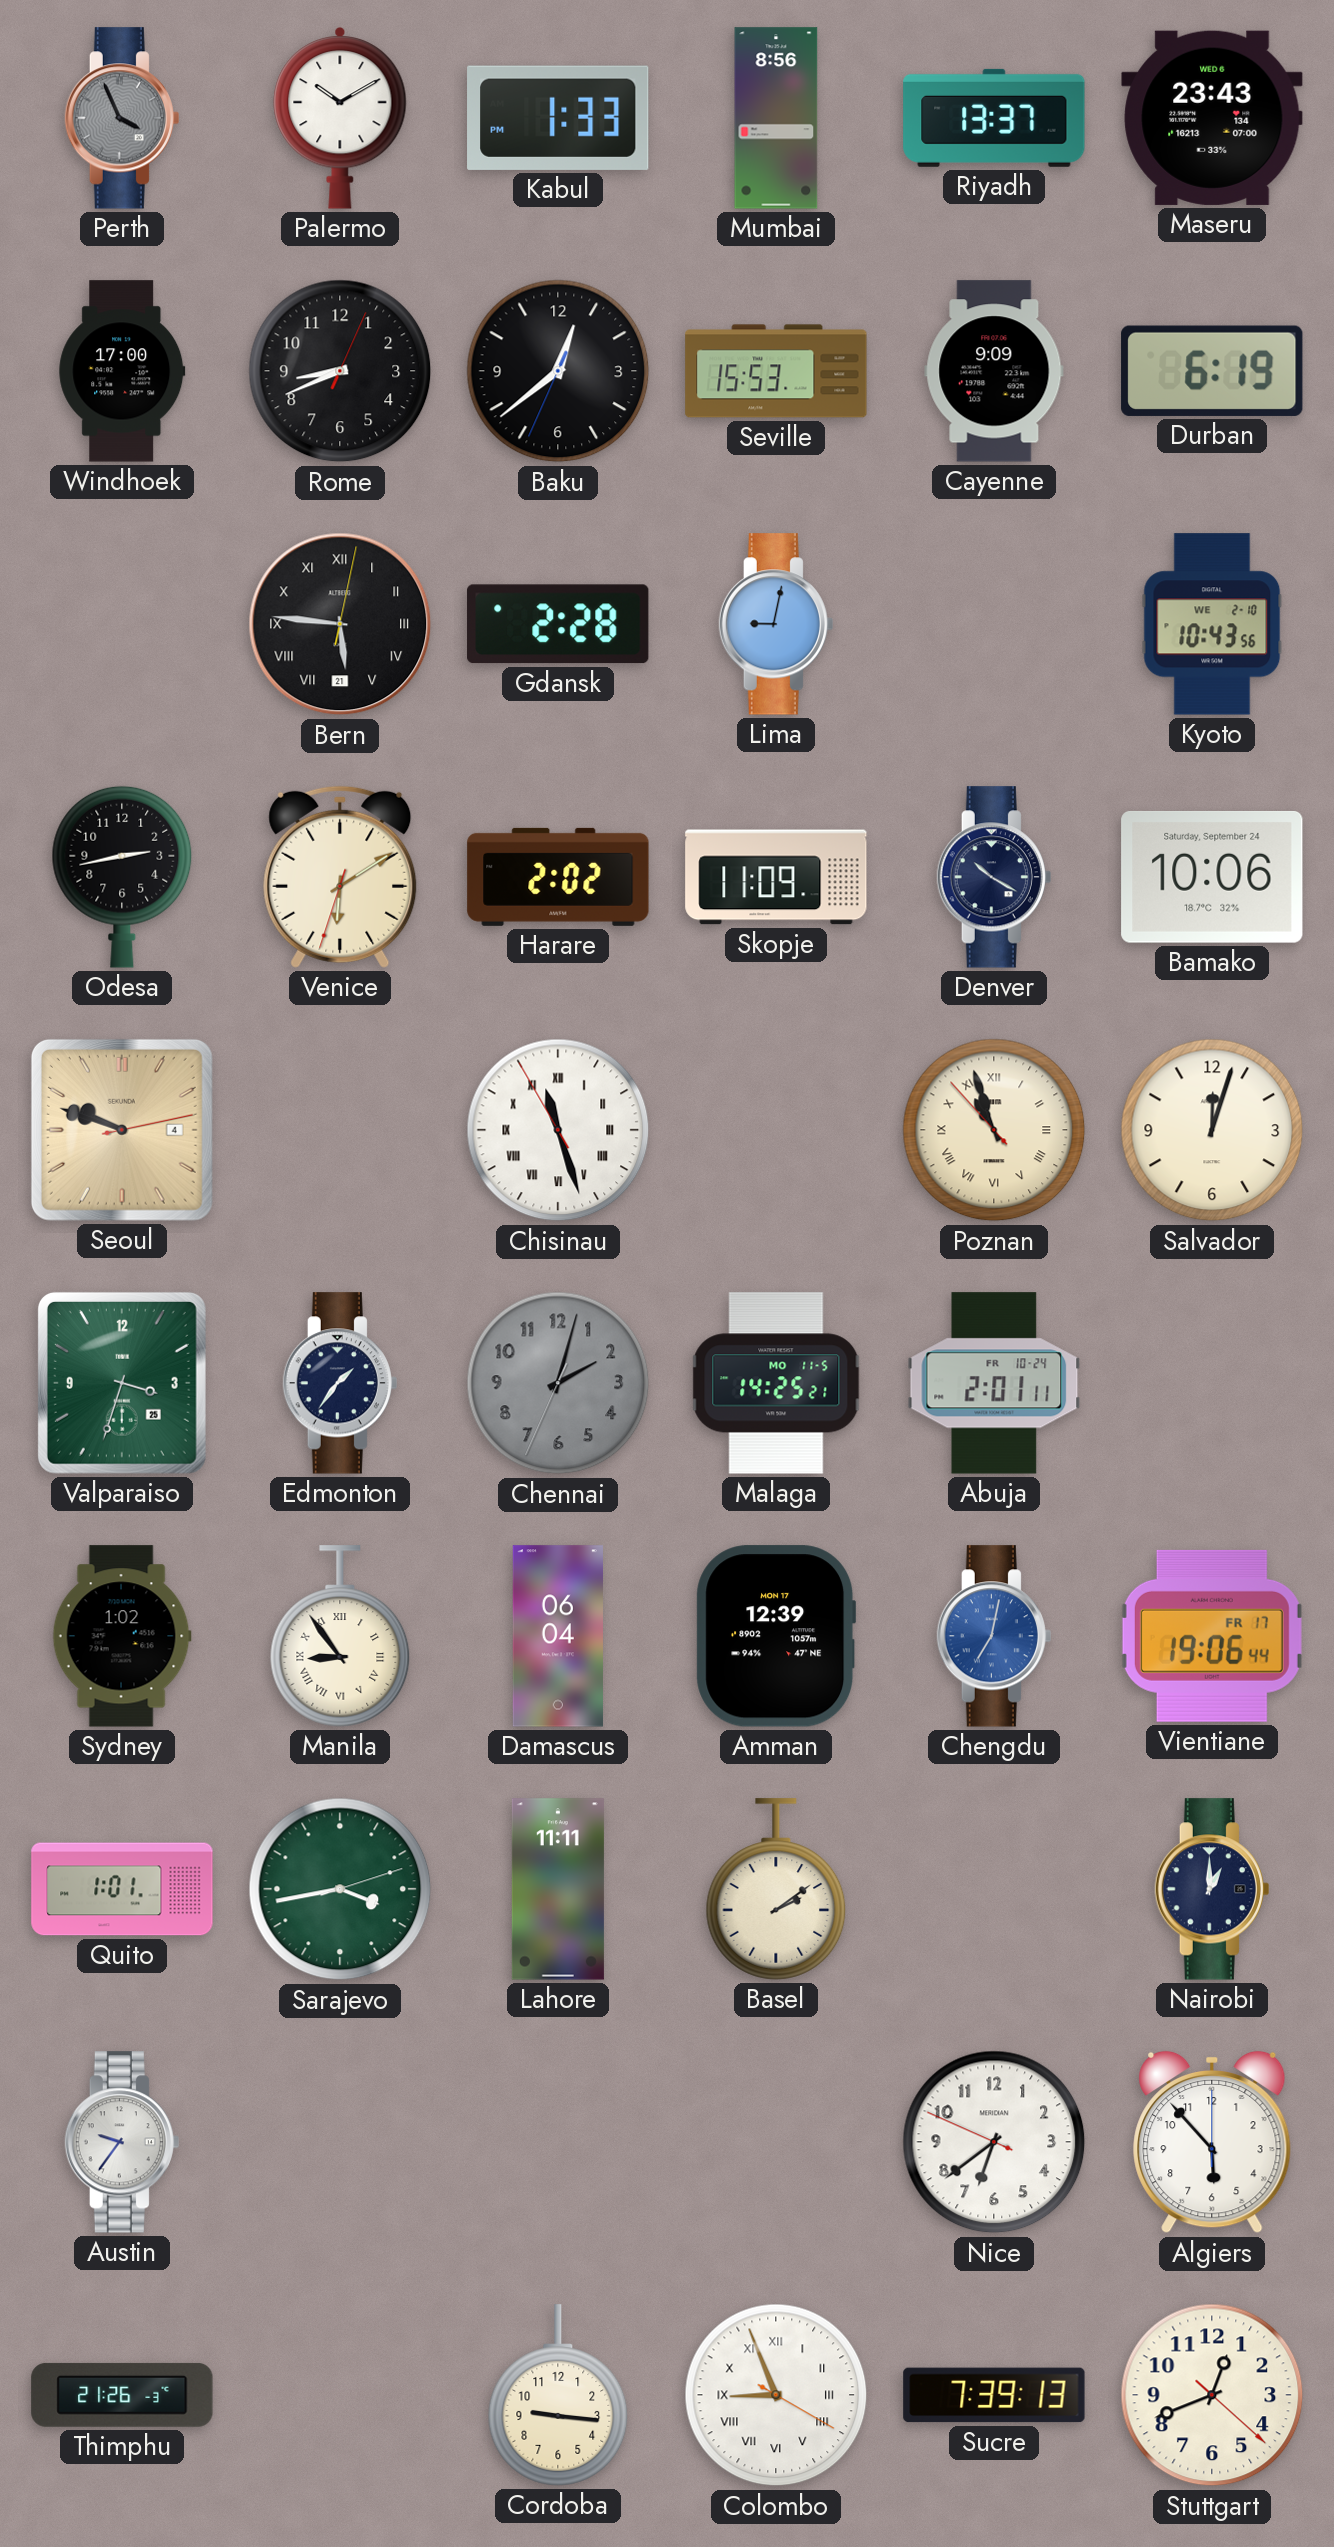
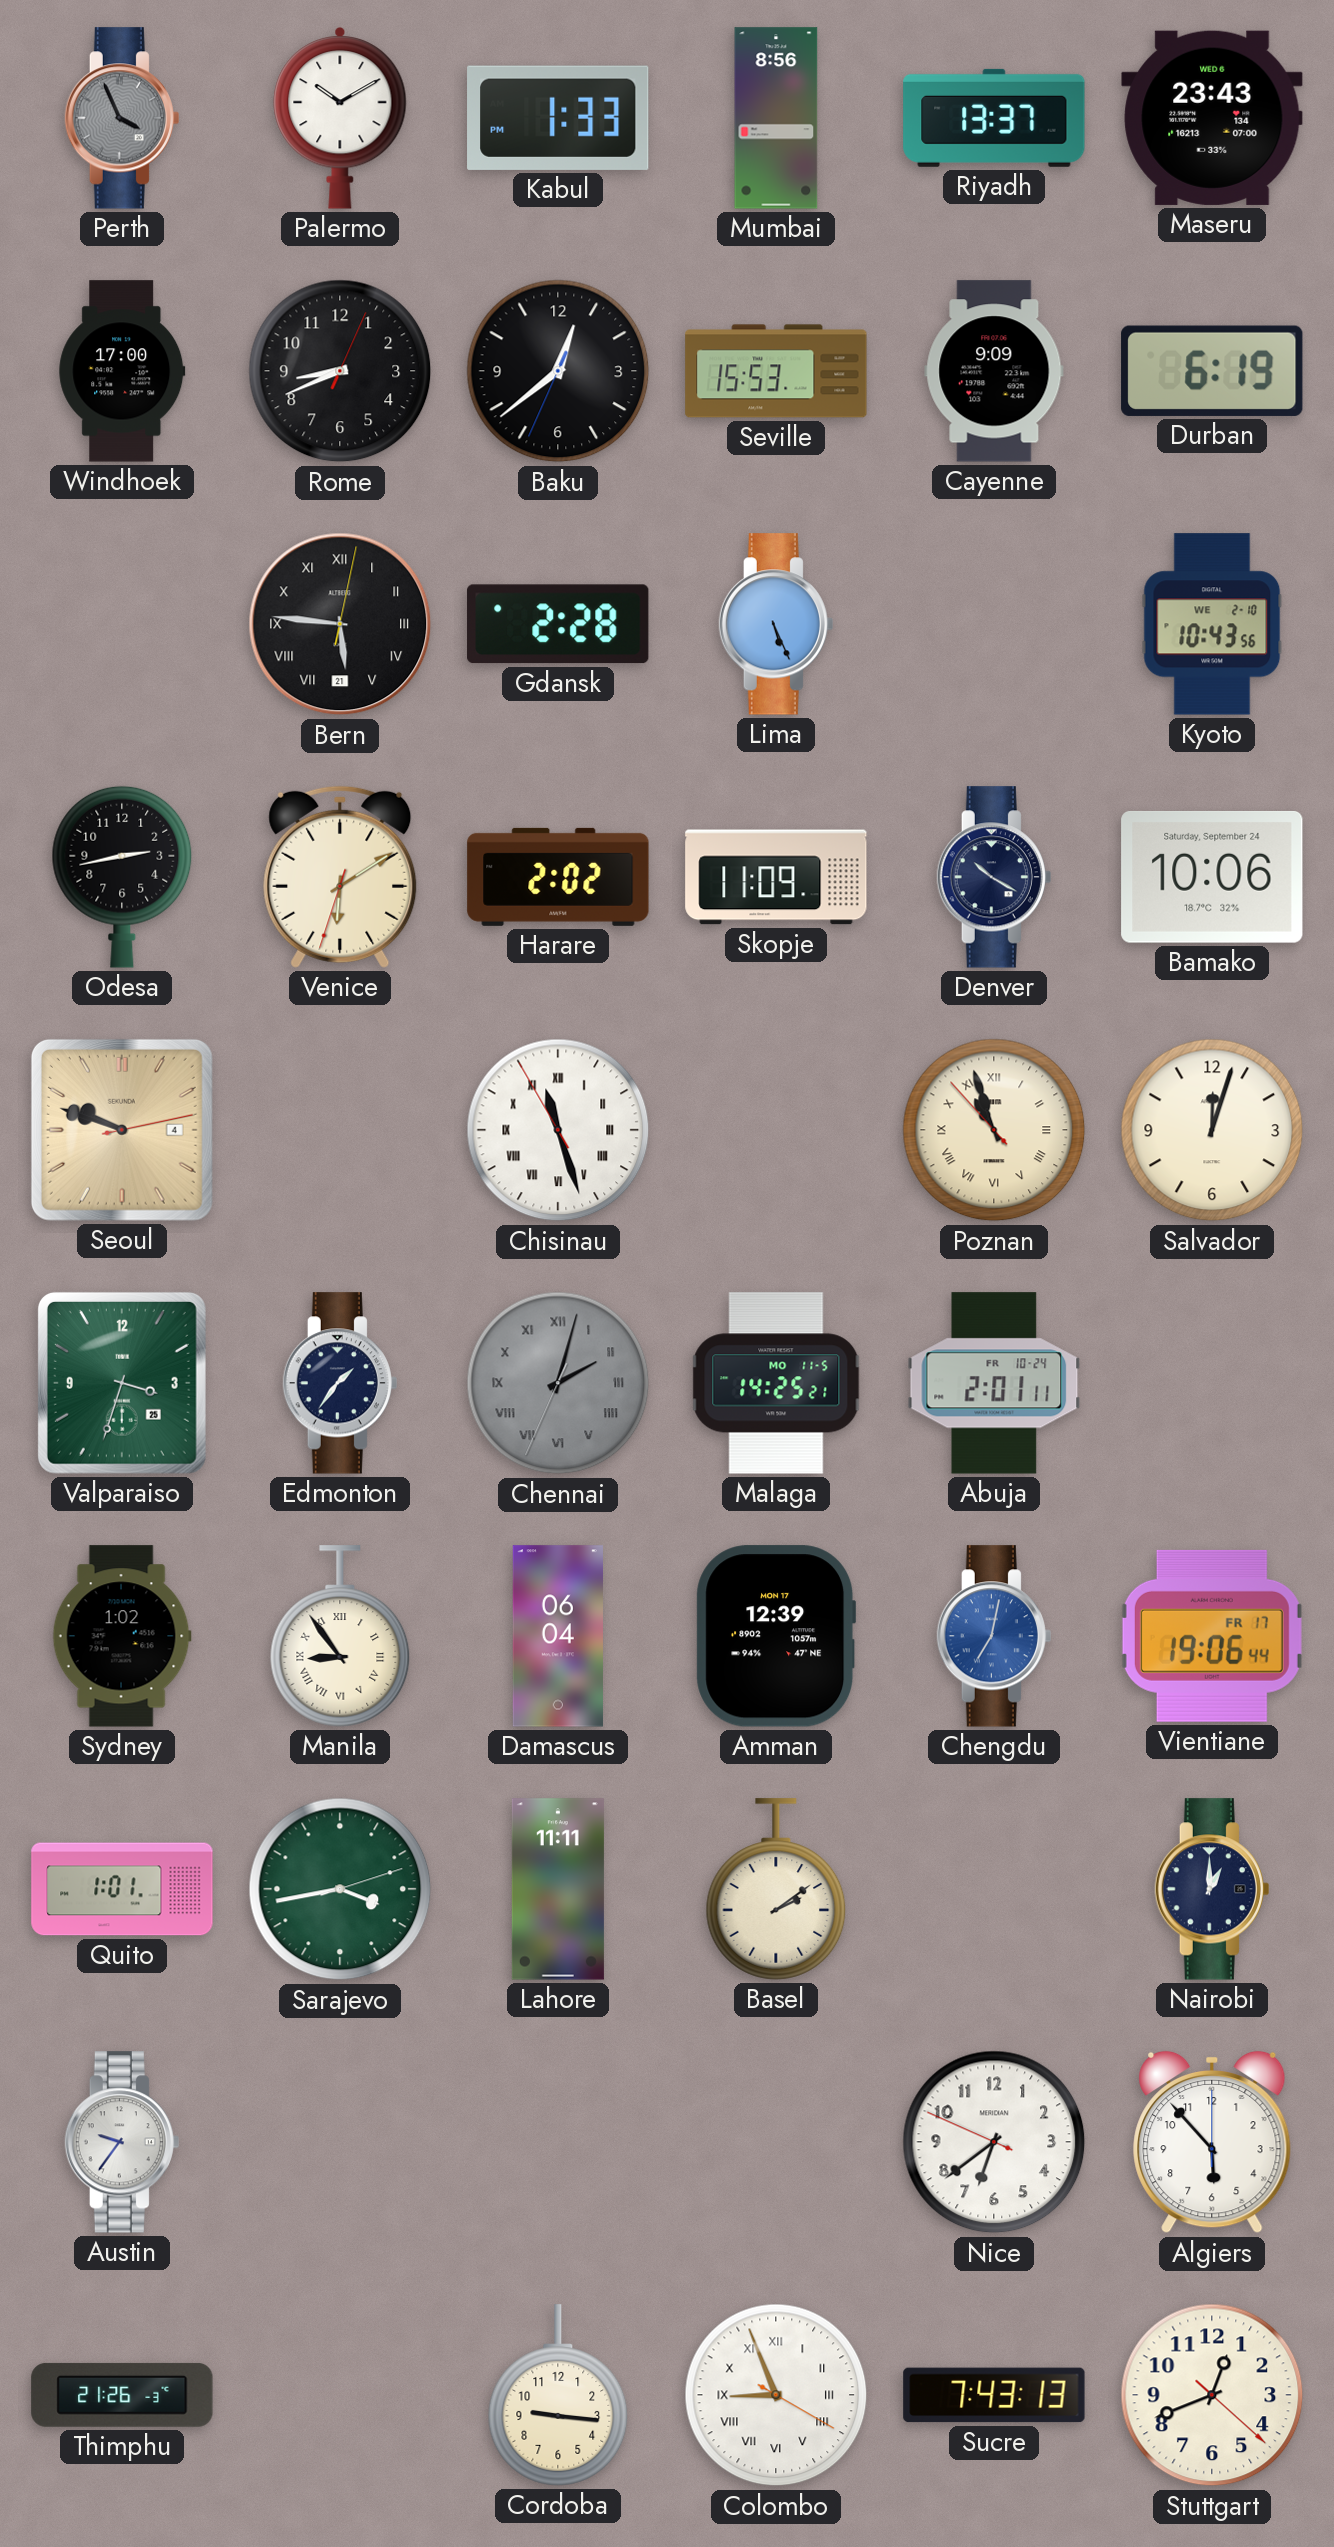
Lima: 9:02 -> 5:26
Chennai numerals: Arabic -> Roman
Sucre: 7:39 -> 7:43
